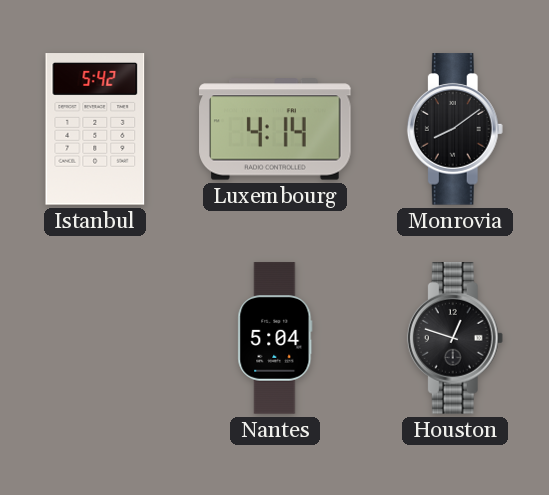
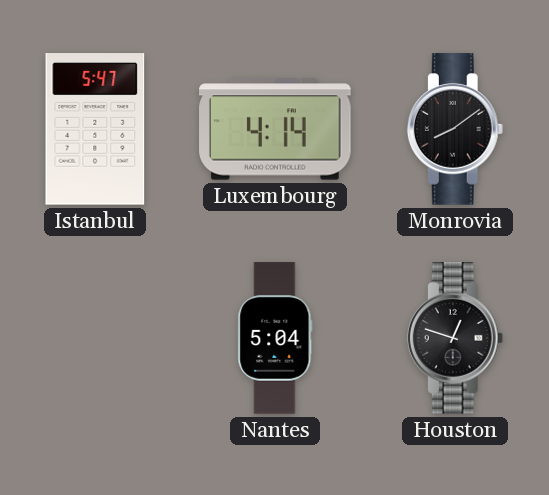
Istanbul: 5:42 -> 5:47
